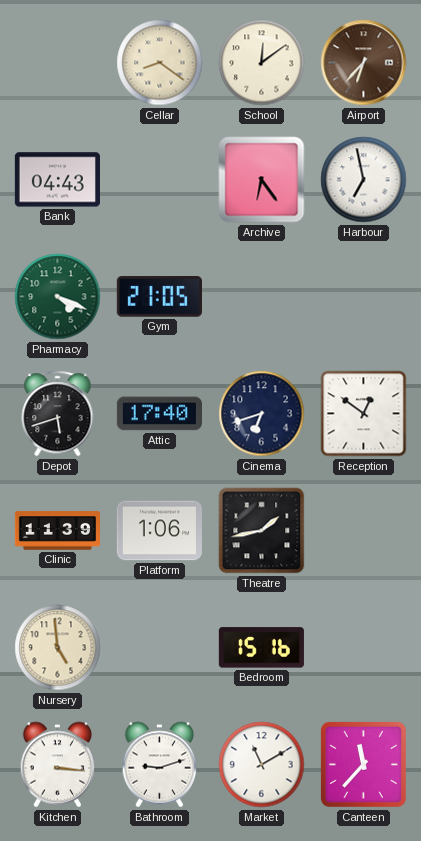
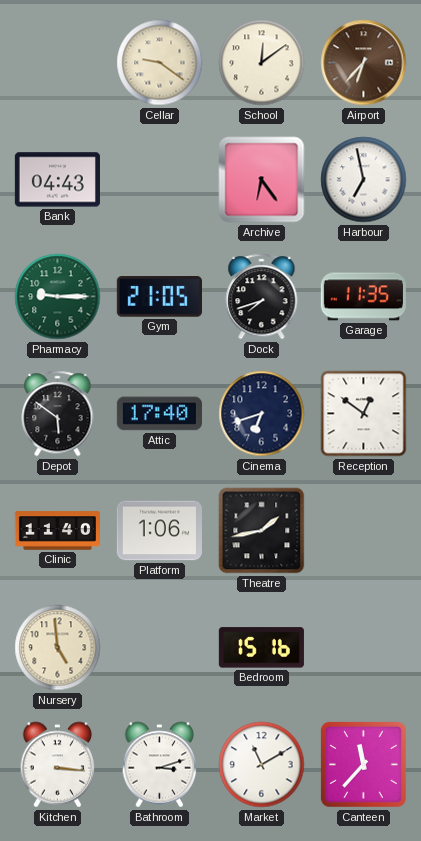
Cellar: 8:21 -> 9:21
Pharmacy: 4:19 -> 9:15
Dock: none -> 7:42
Garage: none -> 11:35
Depot: 5:42 -> 5:51
Clinic: 11:39 -> 11:40
Bathroom: 9:12 -> 3:12
